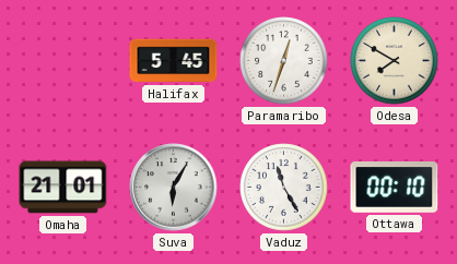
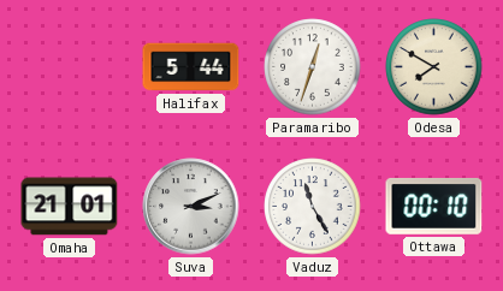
Halifax: 5:45 -> 5:44
Suva: 6:05 -> 3:11
